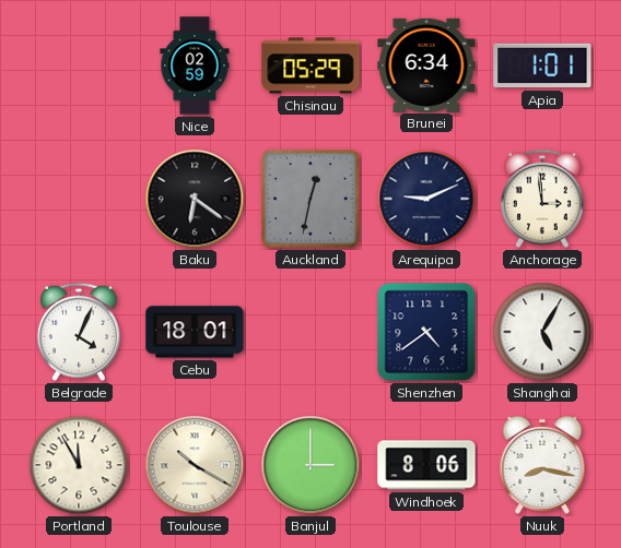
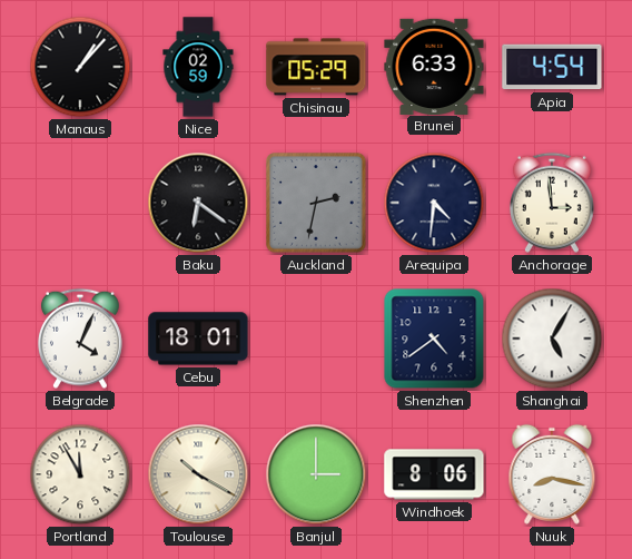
Manaus: none -> 1:07
Brunei: 6:34 -> 6:33
Apia: 1:01 -> 4:54
Auckland: 12:32 -> 2:32
Arequipa: 9:11 -> 4:31
